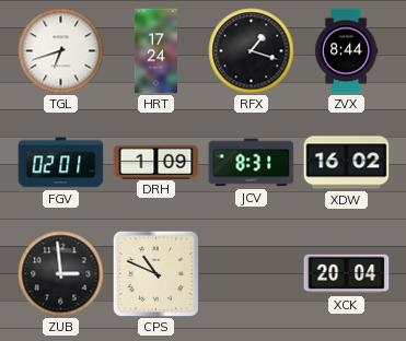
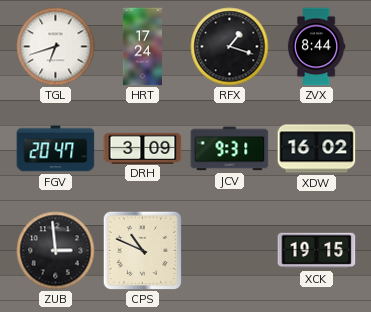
FGV: 02:01 -> 20:47
DRH: 1:09 -> 3:09
JCV: 8:31 -> 9:31
XCK: 20:04 -> 19:15
